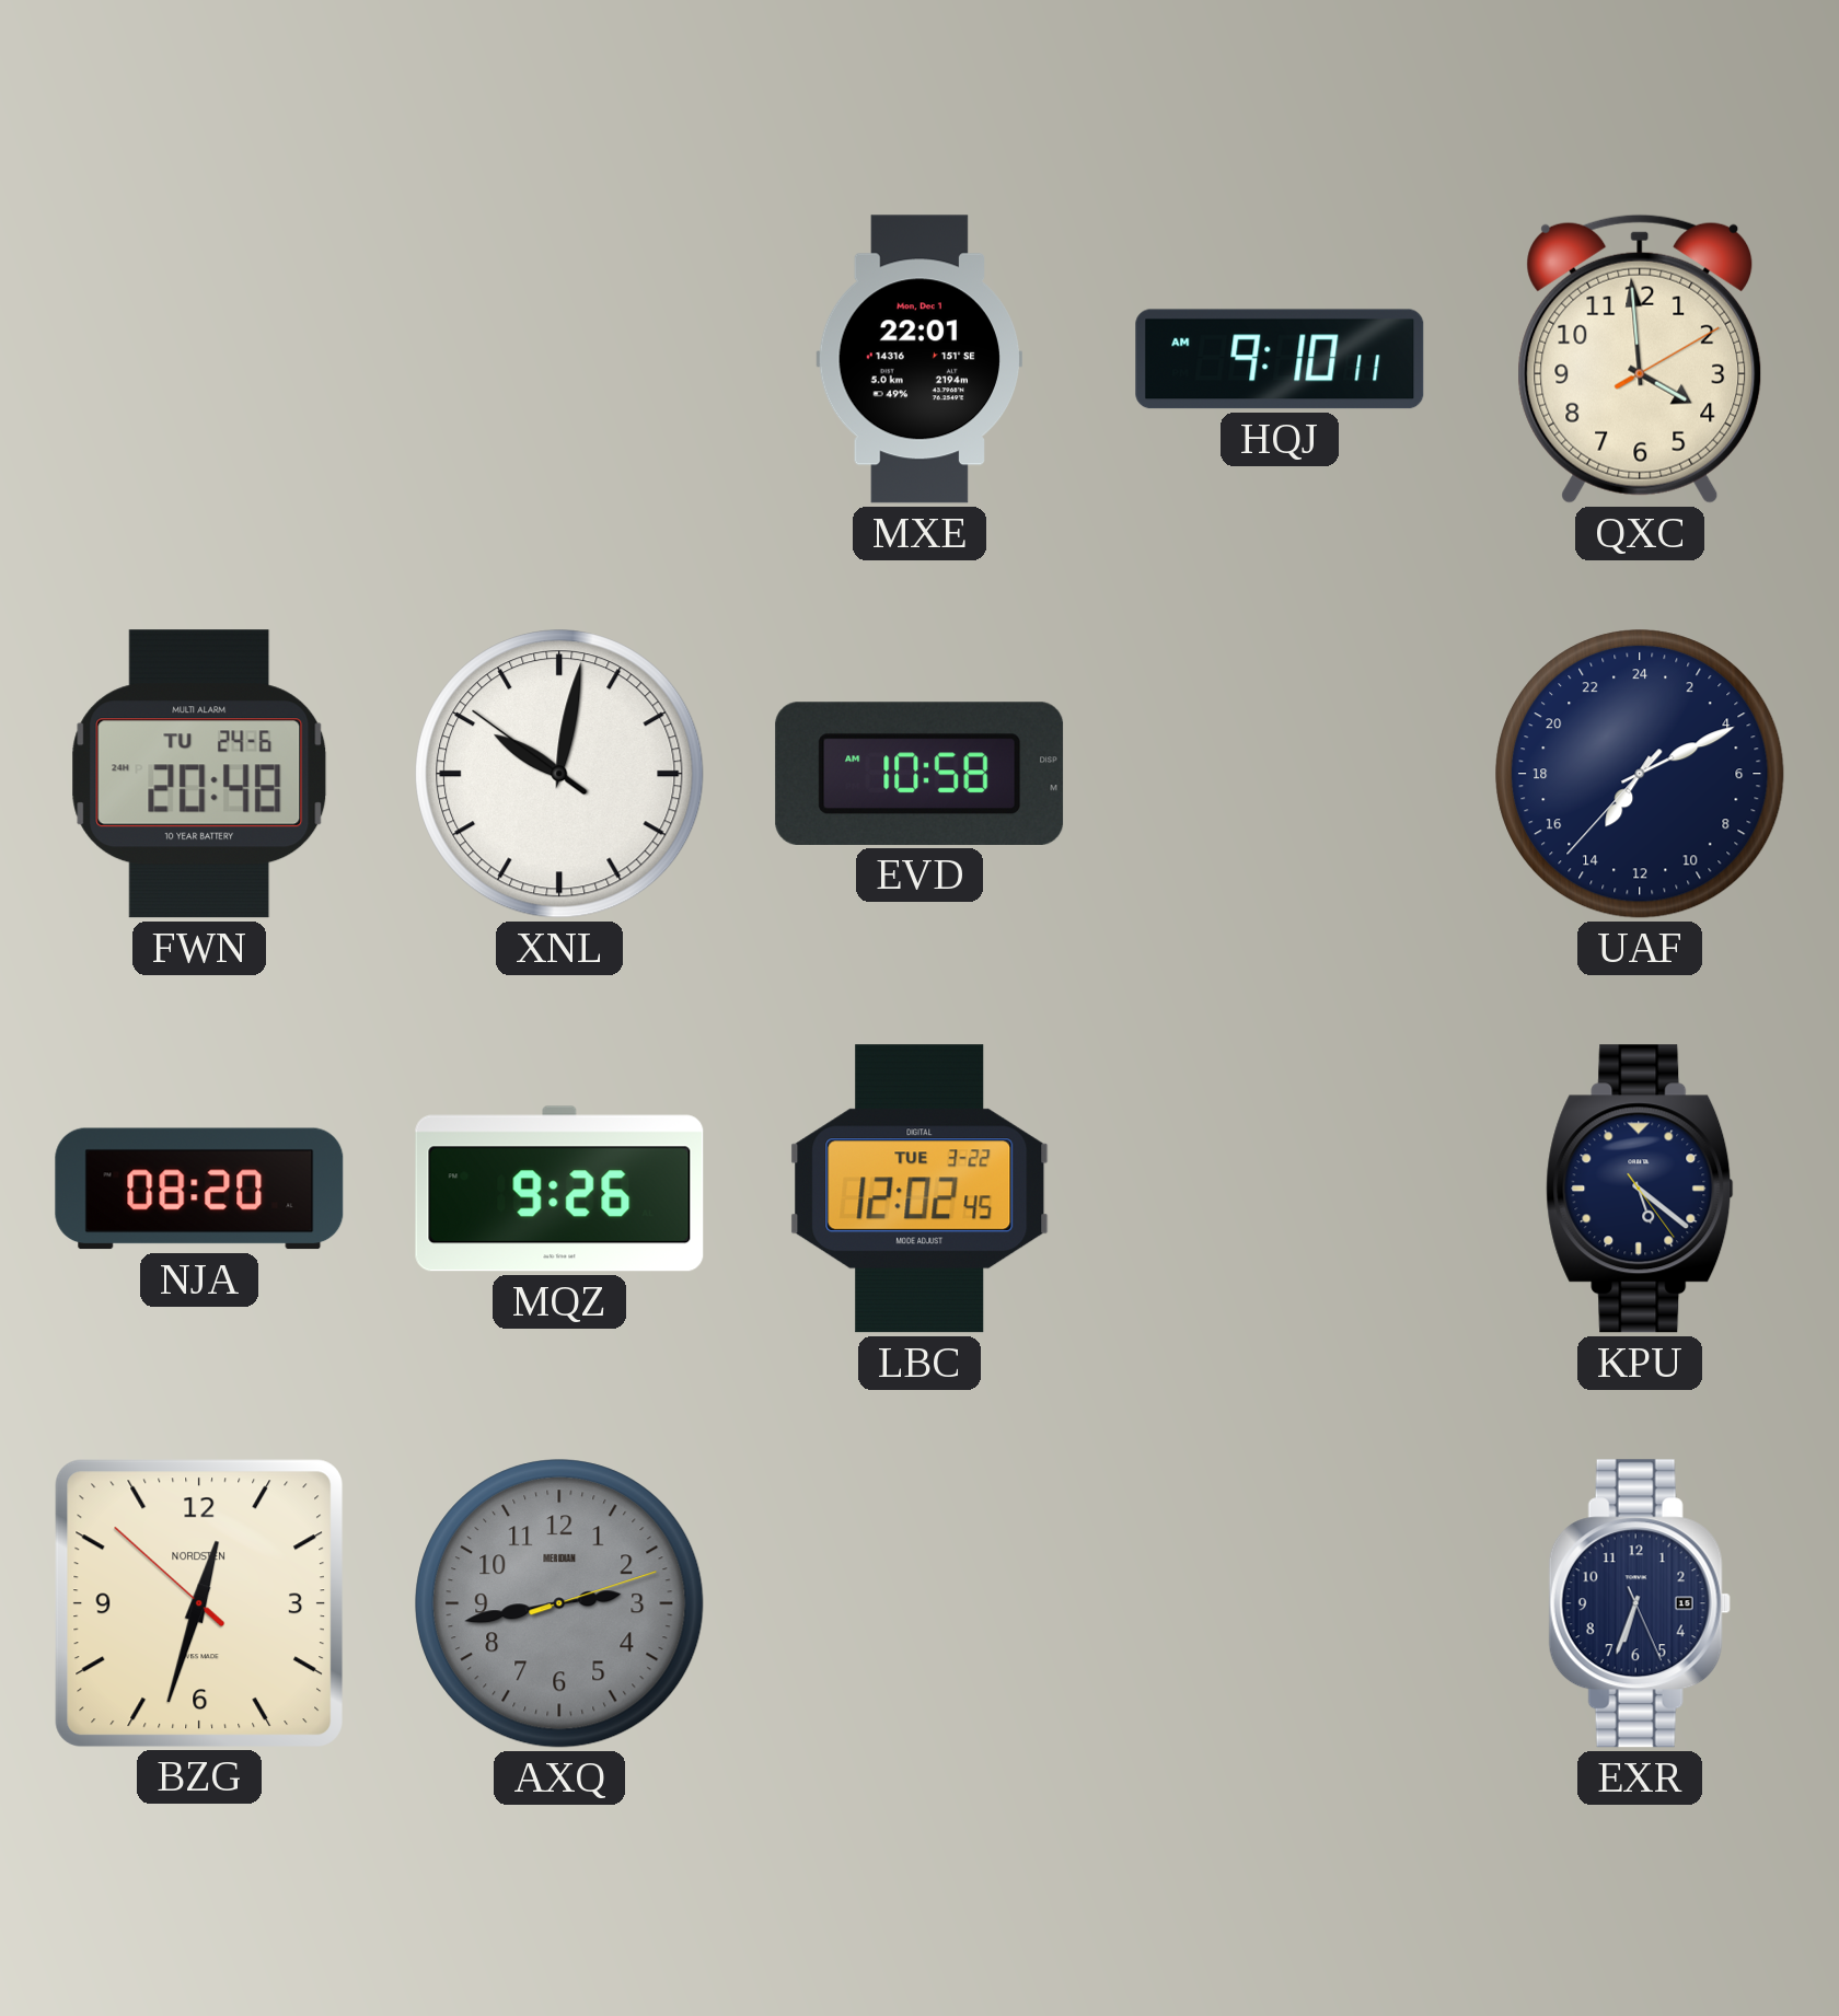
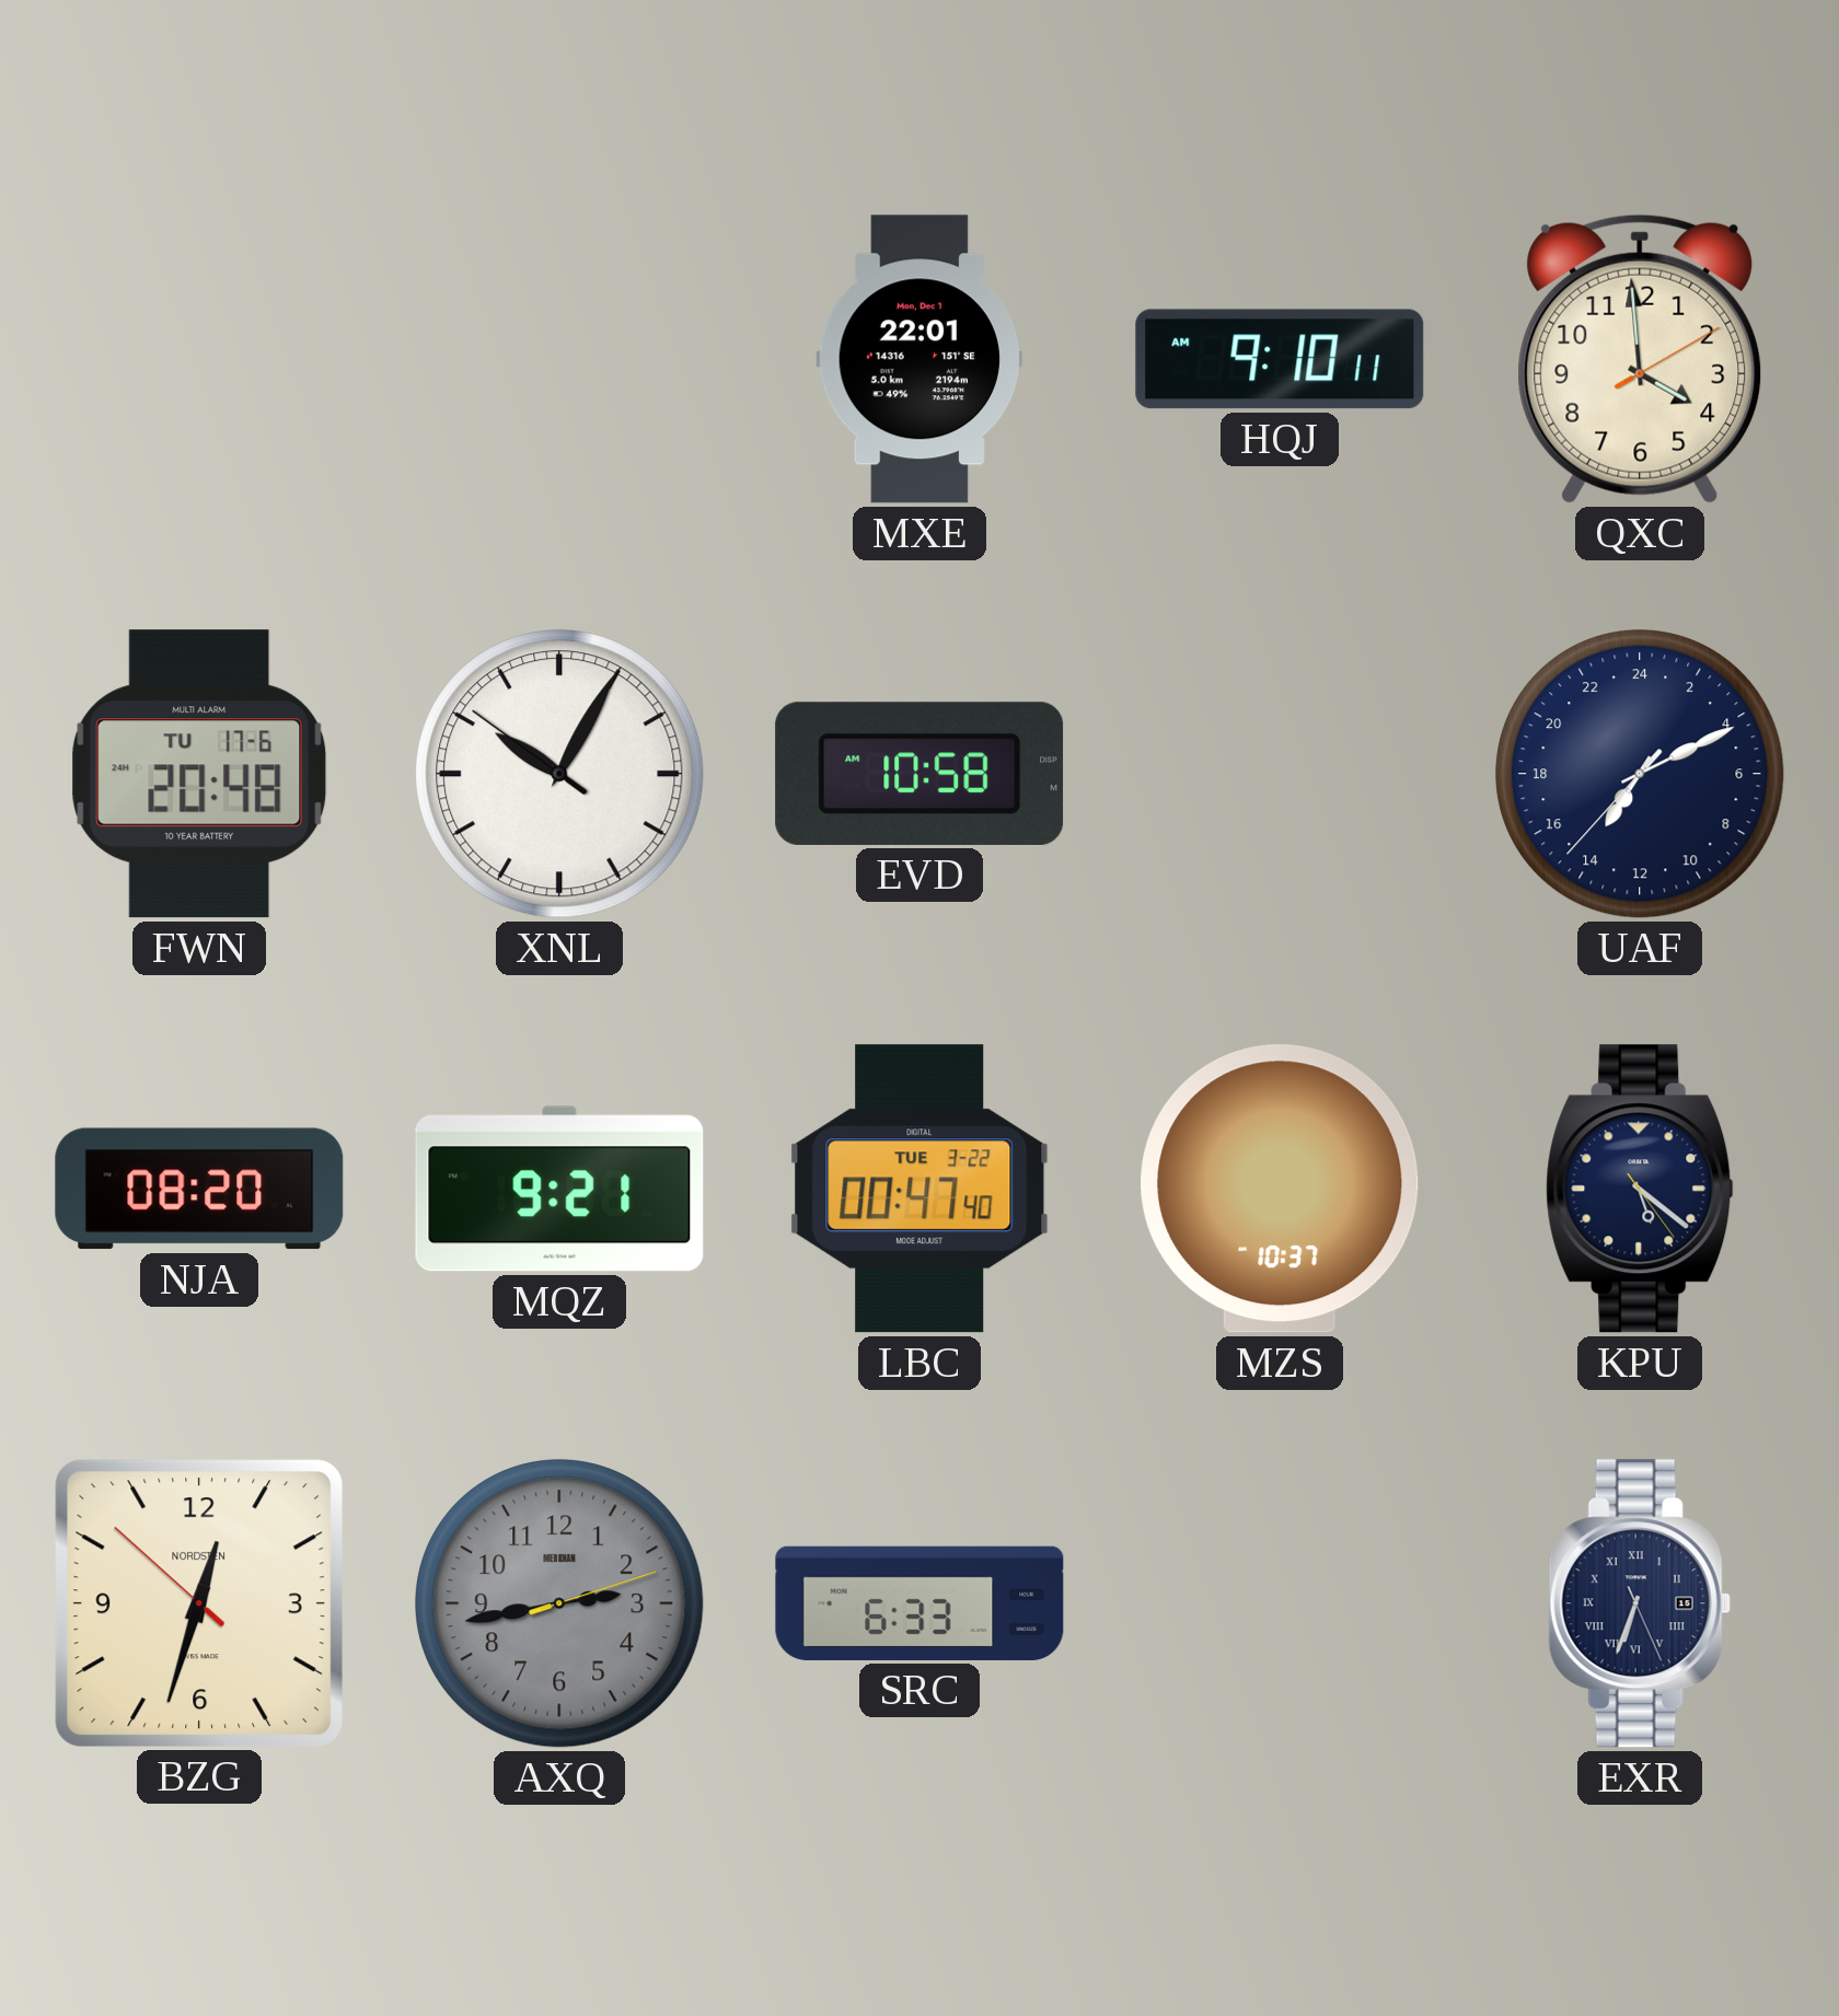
FWN date: TU 24-6 -> TU 17-6
XNL: 10:01 -> 10:04
MQZ: 9:26 -> 9:21
LBC: 12:02 -> 00:47
MZS: none -> 10:37
SRC: none -> 6:33
EXR numerals: Arabic -> Roman
